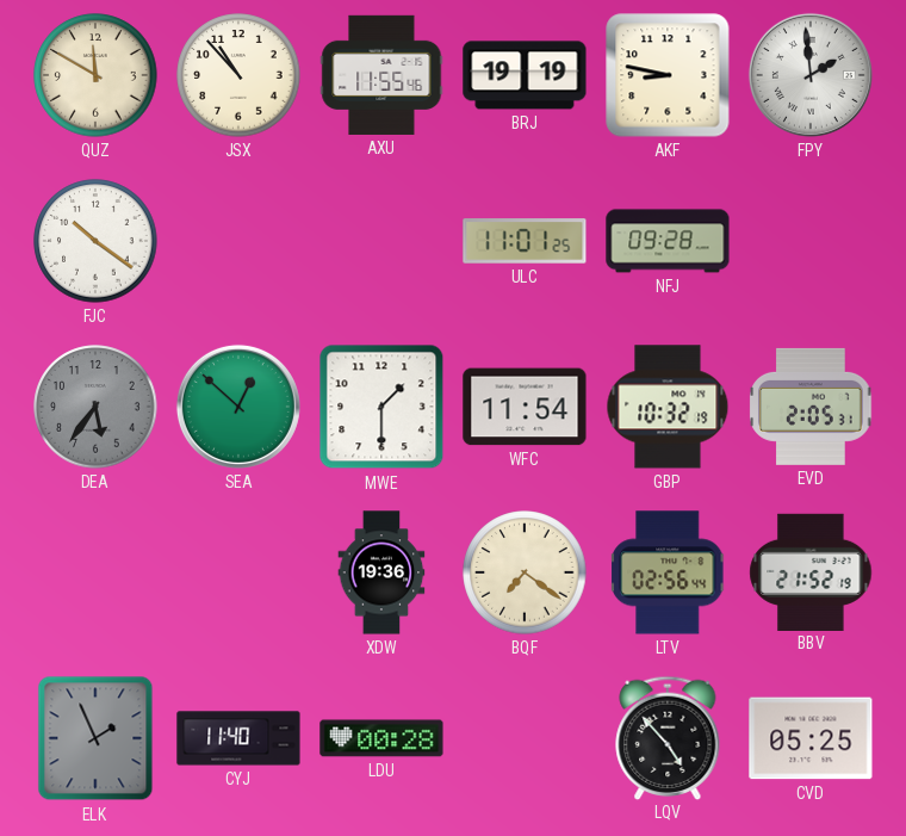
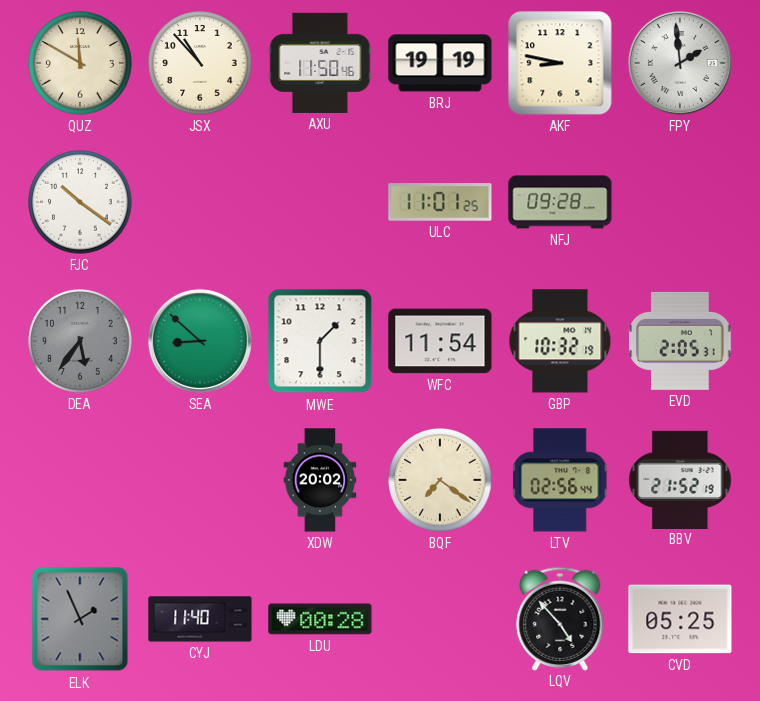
AXU: 11:55 -> 11:50
SEA: 12:52 -> 8:52
XDW: 19:36 -> 20:02
